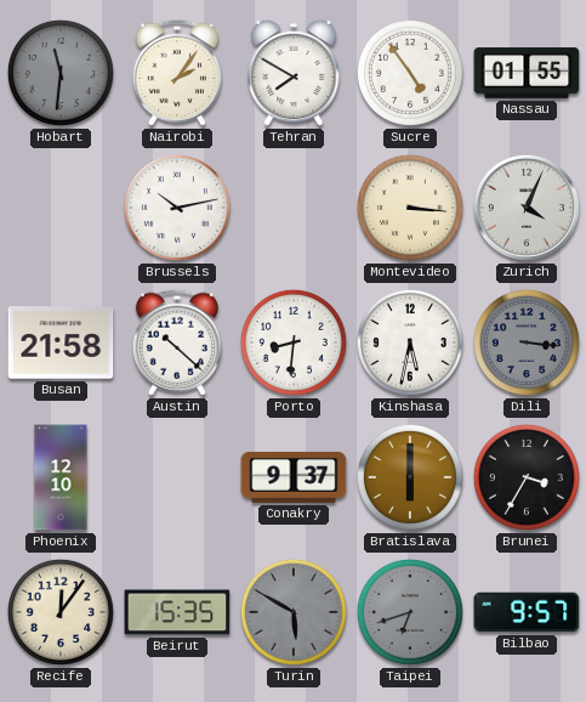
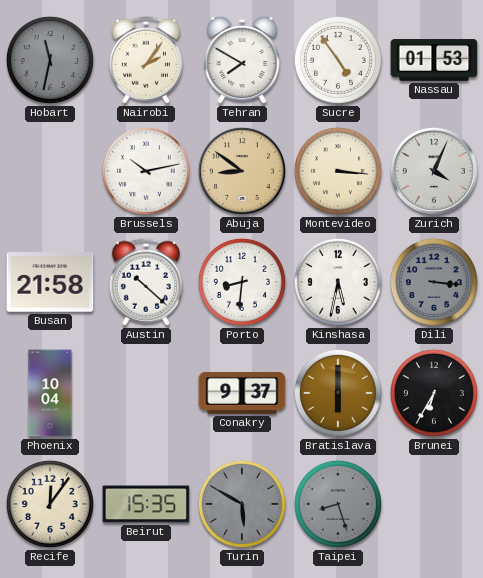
Hobart: 11:31 -> 11:32
Nassau: 01:55 -> 01:53
Abuja: none -> 8:51
Phoenix: 12:10 -> 10:04
Brunei: 3:35 -> 6:35
Taipei: 6:42 -> 8:27
Bilbao: 9:57 -> none
